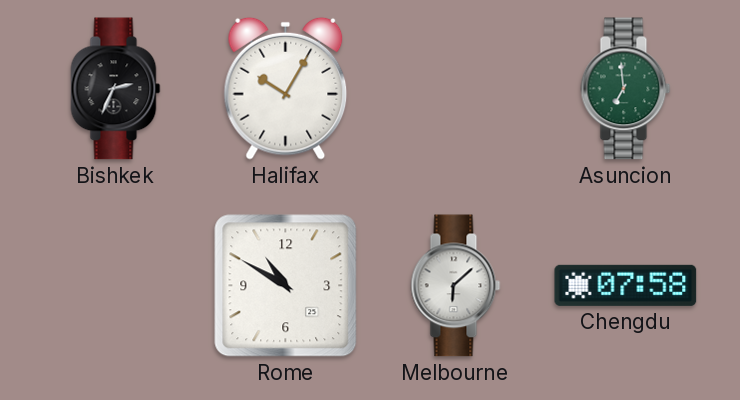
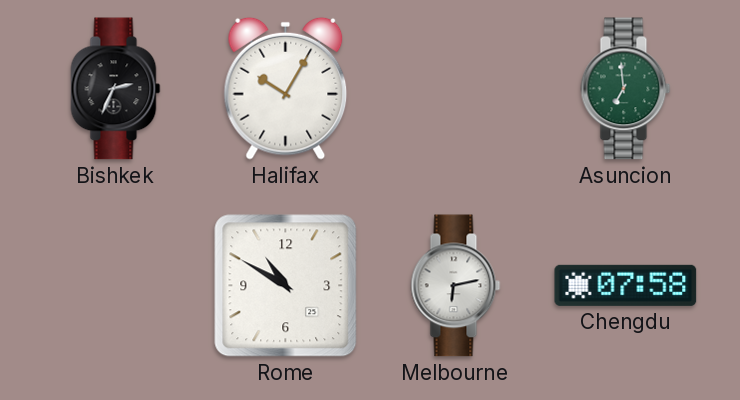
Melbourne: 6:08 -> 6:13
